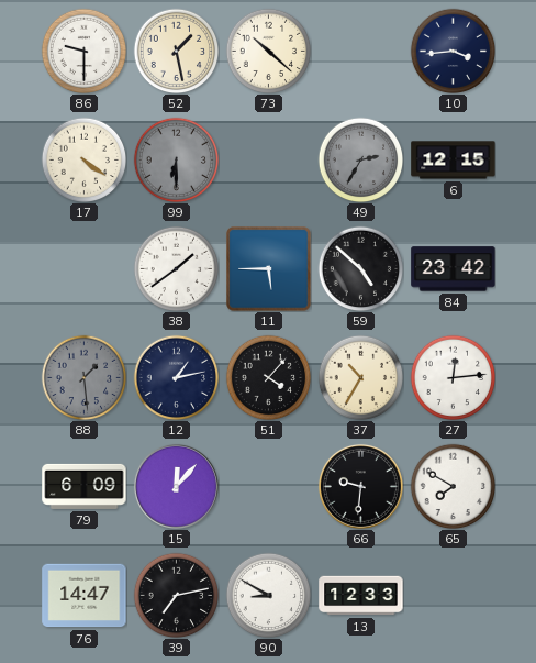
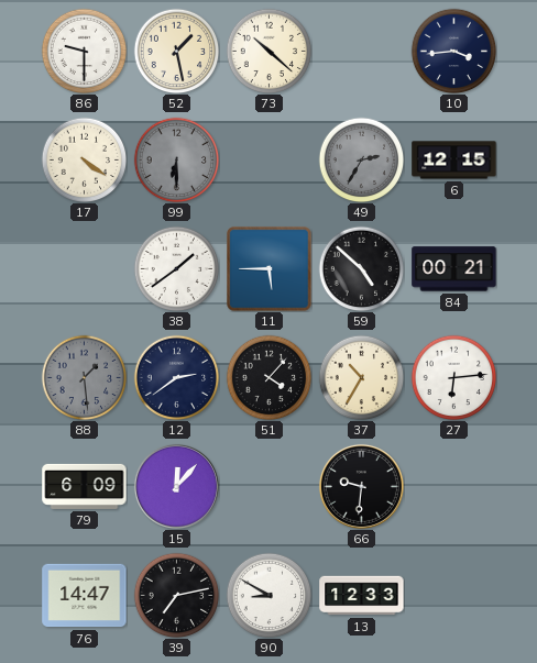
84: 23:42 -> 00:21
12: 1:13 -> 2:39
27: 12:14 -> 6:14
65: 7:50 -> none
